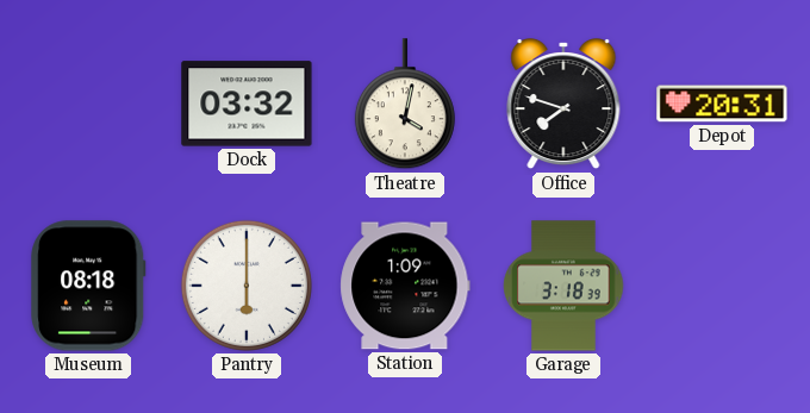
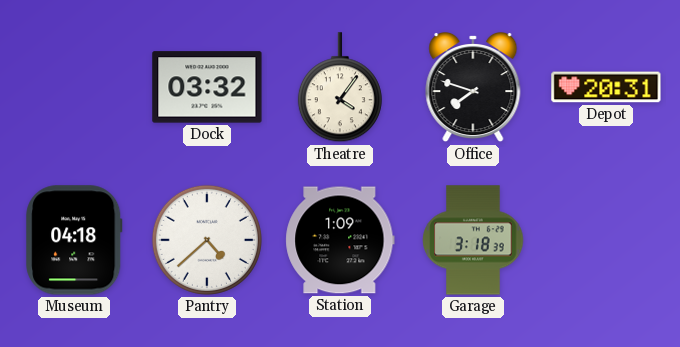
Theatre: 4:02 -> 4:06
Museum: 08:18 -> 04:18
Pantry: 6:00 -> 4:38
